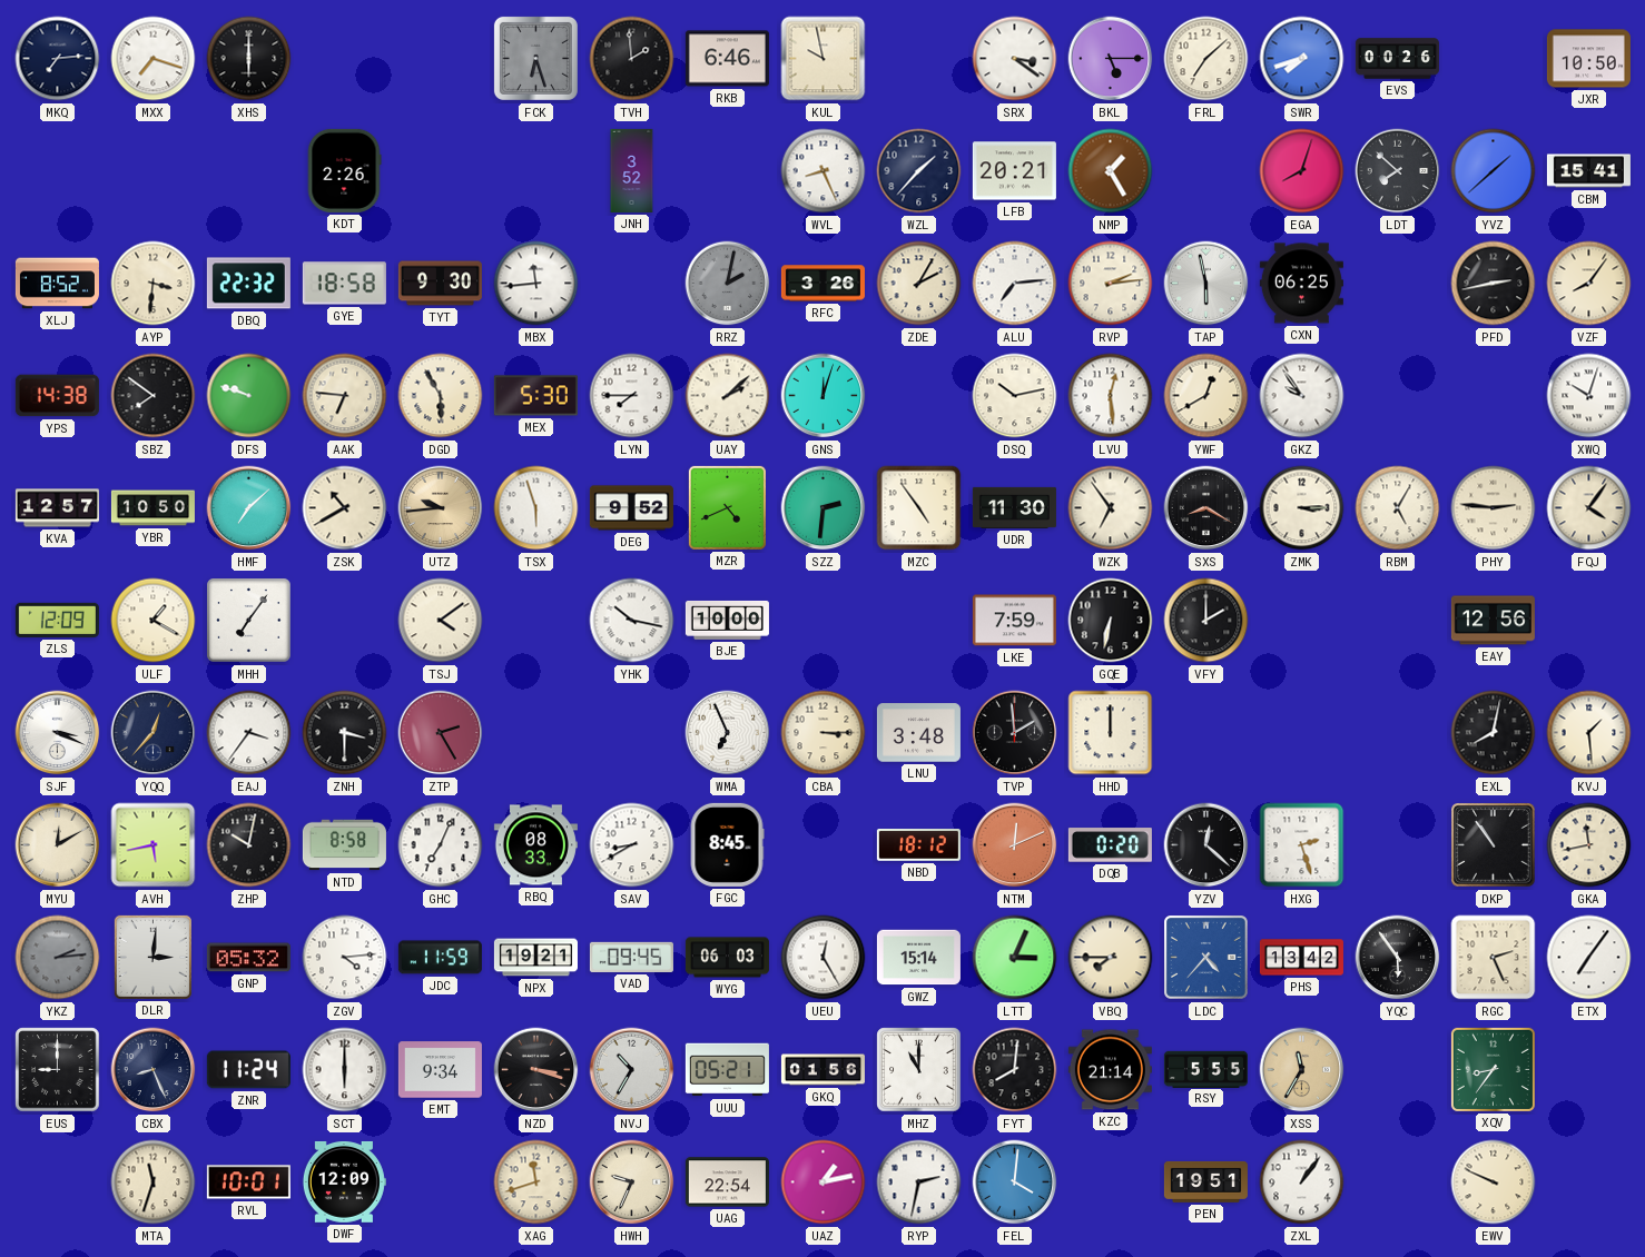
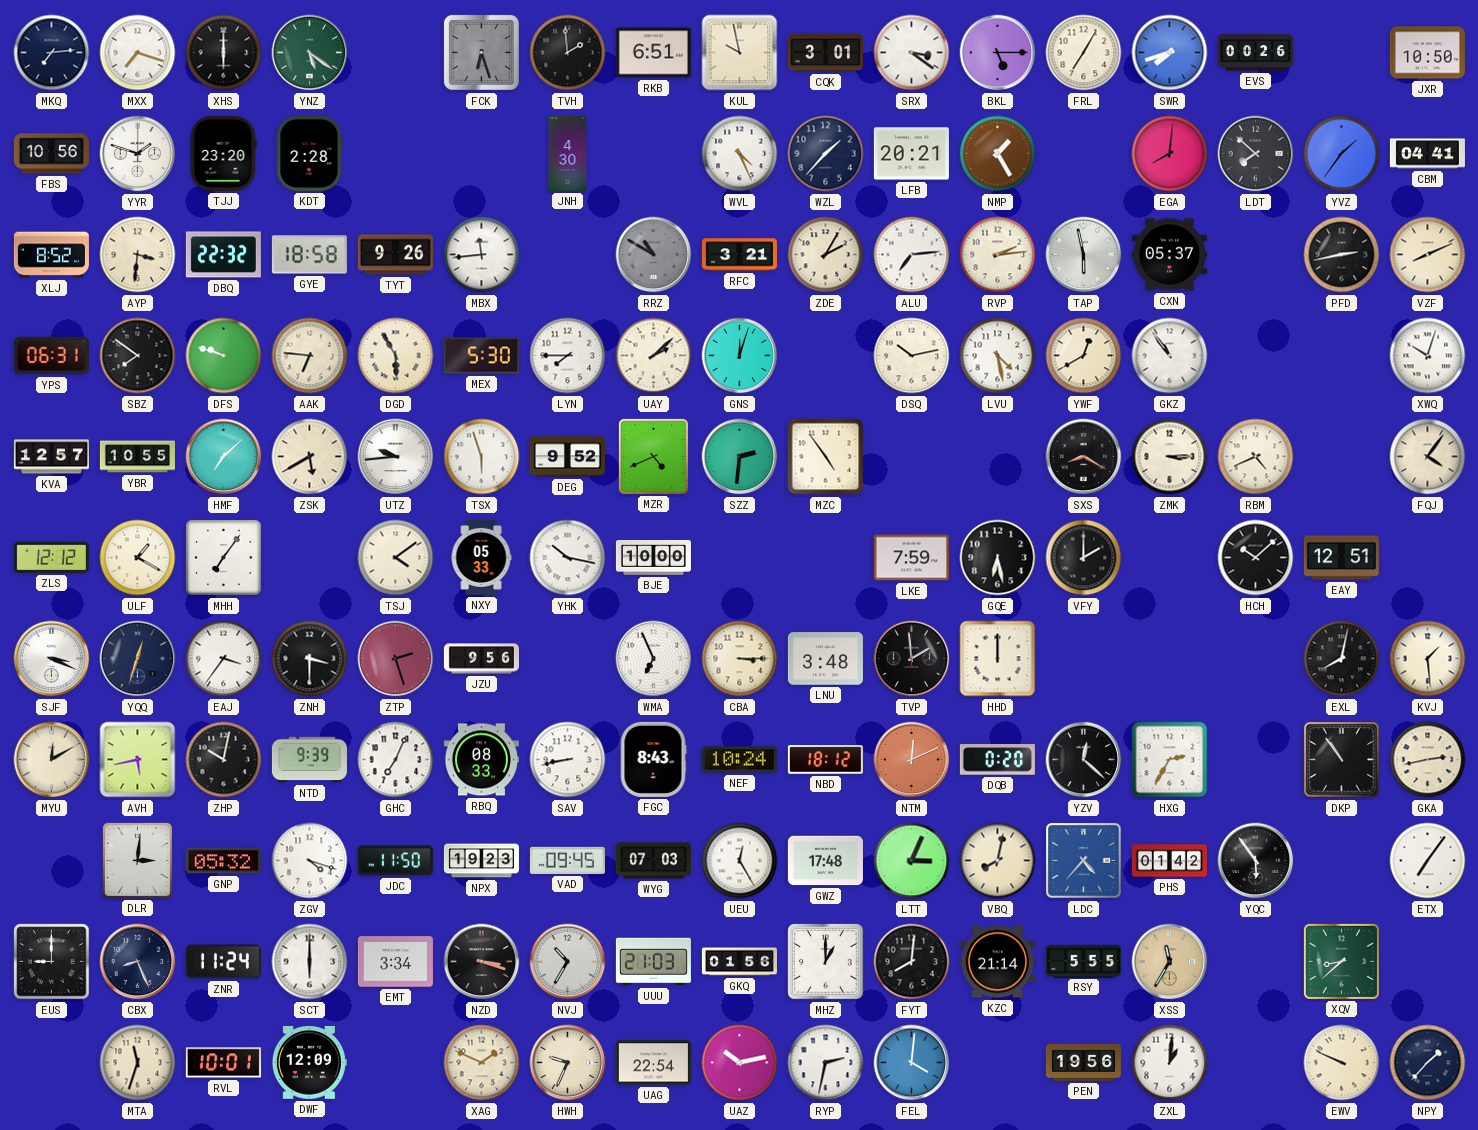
YNZ: none -> 5:21
RKB: 6:46 -> 6:51
CQK: none -> 3:01
FRL: 7:08 -> 7:05
FBS: none -> 10:56
YYR: none -> 1:48
TJJ: none -> 23:20
KDT: 2:26 -> 2:28
JNH: 3:52 -> 4:30
WVL: 8:26 -> 4:26
EGA: 8:03 -> 8:01
YVZ: 1:38 -> 1:36
CBM: 15:41 -> 04:41
TYT: 9:30 -> 9:26
RRZ: 2:02 -> 10:50
RFC: 3:26 -> 3:21
CXN: 06:25 -> 05:37
VZF: 8:06 -> 8:11
YPS: 14:38 -> 06:31
LVU: 12:29 -> 4:28
GKZ: 9:54 -> 10:54
YBR: 10:50 -> 10:55
ZSK: 10:40 -> 5:40
UTZ dial: champagne -> white
UDR: 11:30 -> none
WZK: 6:54 -> none
RBM: 5:05 -> 4:41
PHY: 2:46 -> none
ZLS: 12:09 -> 12:12
NXY: none -> 05:33
GQE: 6:32 -> 6:28
HCH: none -> 10:08
EAY: 12:56 -> 12:51
YQQ: 12:37 -> 12:33
ZTP: 2:25 -> 2:27
JZU: none -> 9:56
NTD: 8:58 -> 9:39
SAV: 8:40 -> 8:43
FGC: 8:45 -> 8:43
NEF: none -> 10:24
HXG: 2:27 -> 2:35
GKA: 11:43 -> 2:43
YKZ: 2:14 -> none
ZGV: 4:14 -> 4:18
JDC: 11:59 -> 11:50
NPX: 19:21 -> 19:23
WYG: 06:03 -> 07:03
GWZ: 15:14 -> 17:48
VBQ: 7:45 -> 8:02
PHS: 13:42 -> 01:42
RGC: 2:26 -> none
EMT: 9:34 -> 3:34
UUU: 05:21 -> 21:03
MHZ: 11:00 -> 1:00
XQV: 8:36 -> 8:38
XAG: 11:42 -> 1:49
UAZ: 1:13 -> 10:13
PEN: 19:51 -> 19:56
ZXL: 1:06 -> 1:01
NPY: none -> 1:37
